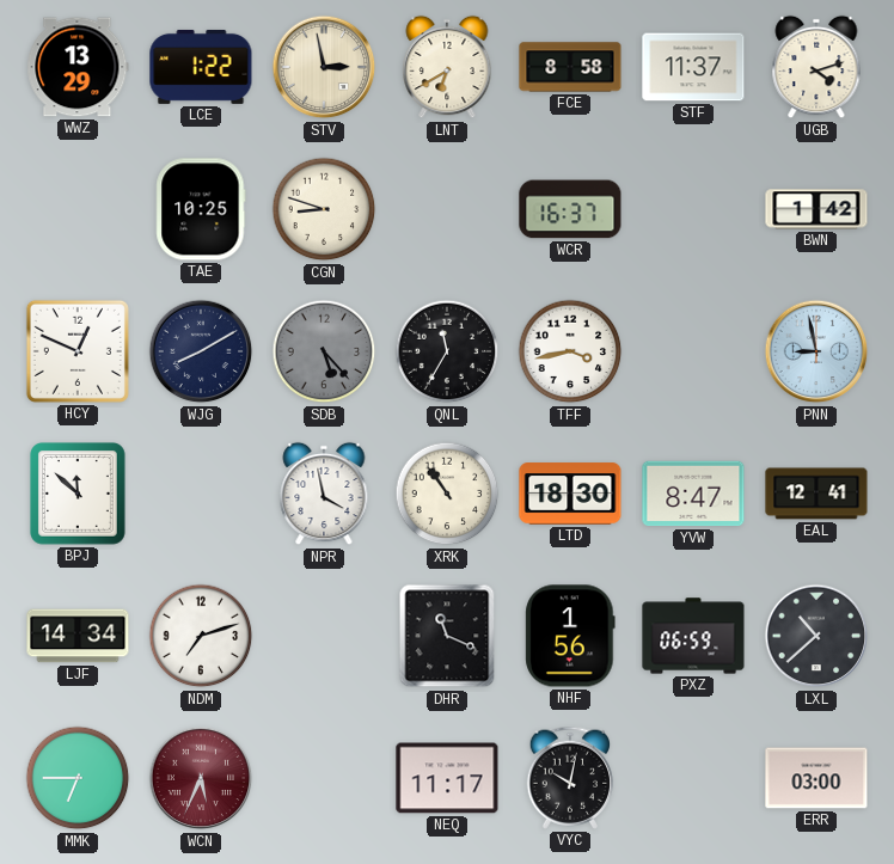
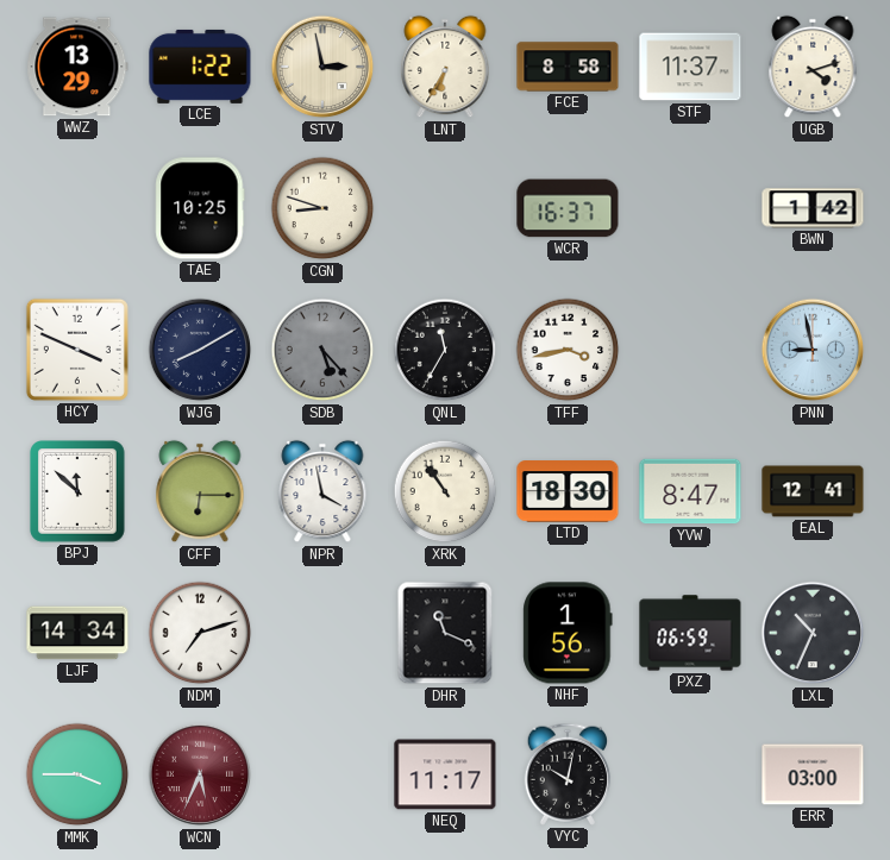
LNT: 6:40 -> 6:35
HCY: 12:49 -> 3:49
CFF: none -> 6:15
LXL: 10:38 -> 10:34
MMK: 6:45 -> 3:45
